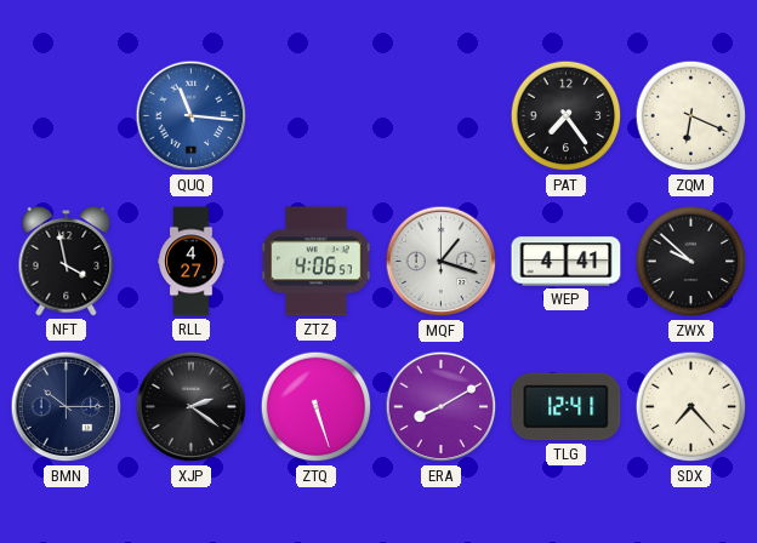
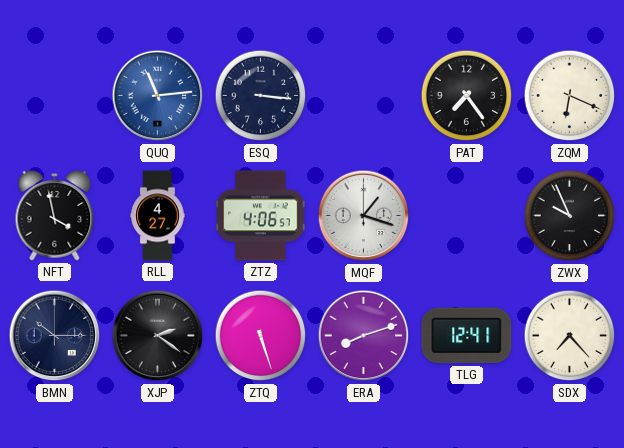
QUQ: 11:16 -> 11:14
ESQ: none -> 3:16
WEP: 4:41 -> none
ZWX: 9:52 -> 9:56
ERA: 8:10 -> 8:12
